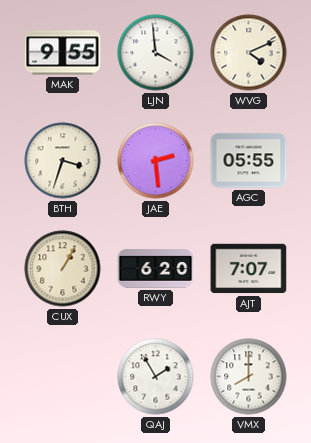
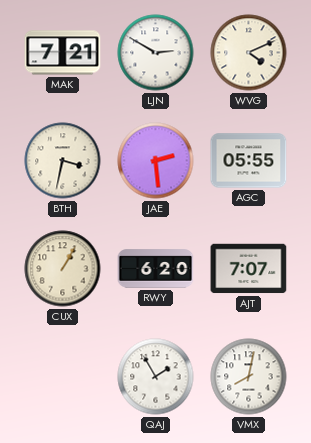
MAK: 9:55 -> 7:21
LJN: 3:59 -> 2:50
BTH: 3:33 -> 3:32
VMX: 8:00 -> 8:02
